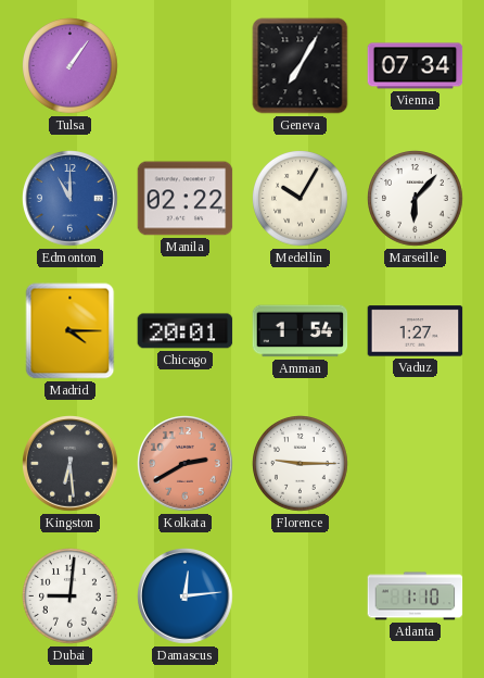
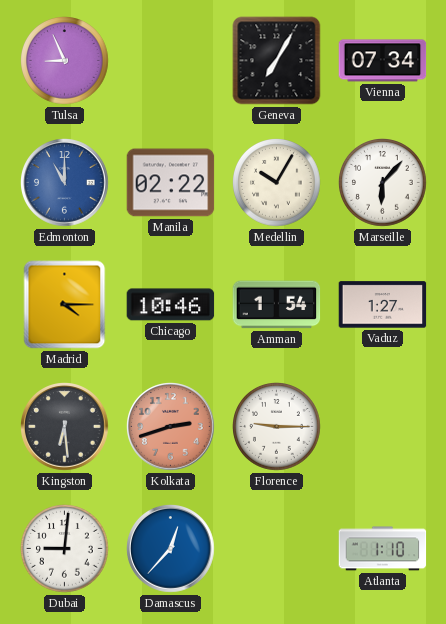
Tulsa: 1:06 -> 8:56
Chicago: 20:01 -> 10:46
Kolkata: 2:40 -> 2:42
Damascus: 12:14 -> 12:37
